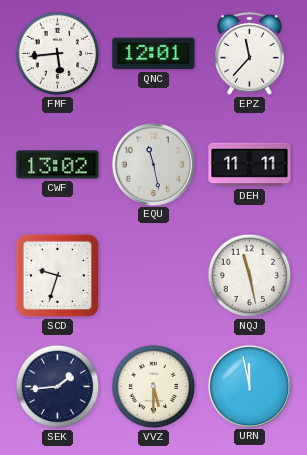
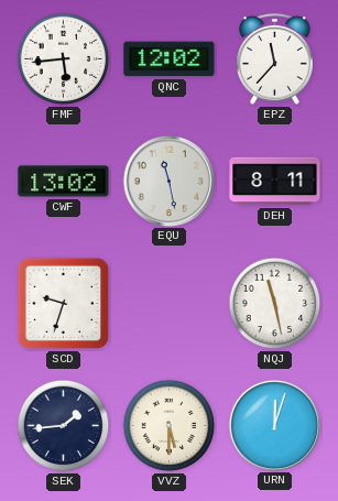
QNC: 12:01 -> 12:02
DEH: 11:11 -> 8:11
URN: 11:58 -> 12:03
